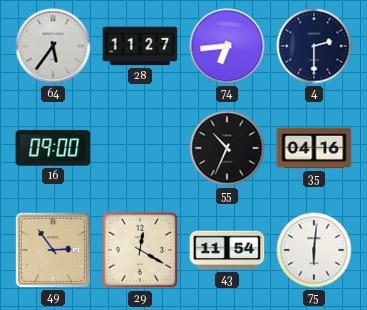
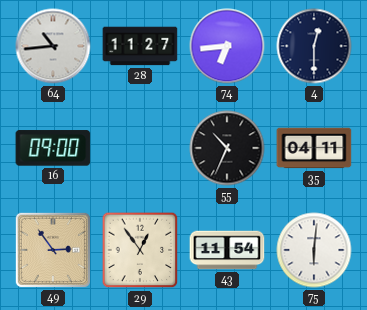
64: 5:36 -> 10:44
4: 2:30 -> 12:30
35: 04:16 -> 04:11
29: 12:20 -> 12:54
